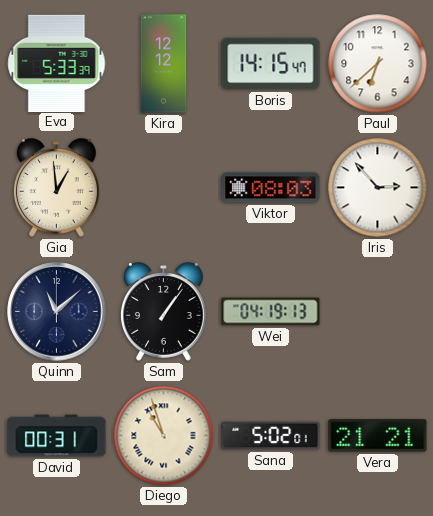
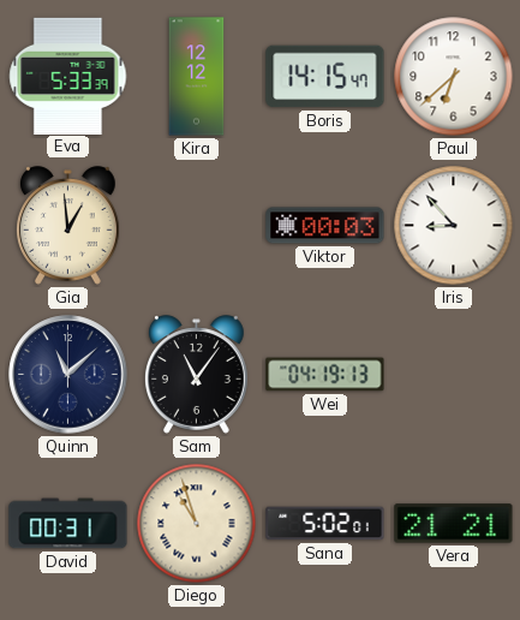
Viktor: 08:03 -> 00:03
Iris: 2:53 -> 8:53
Sam: 1:06 -> 11:06
